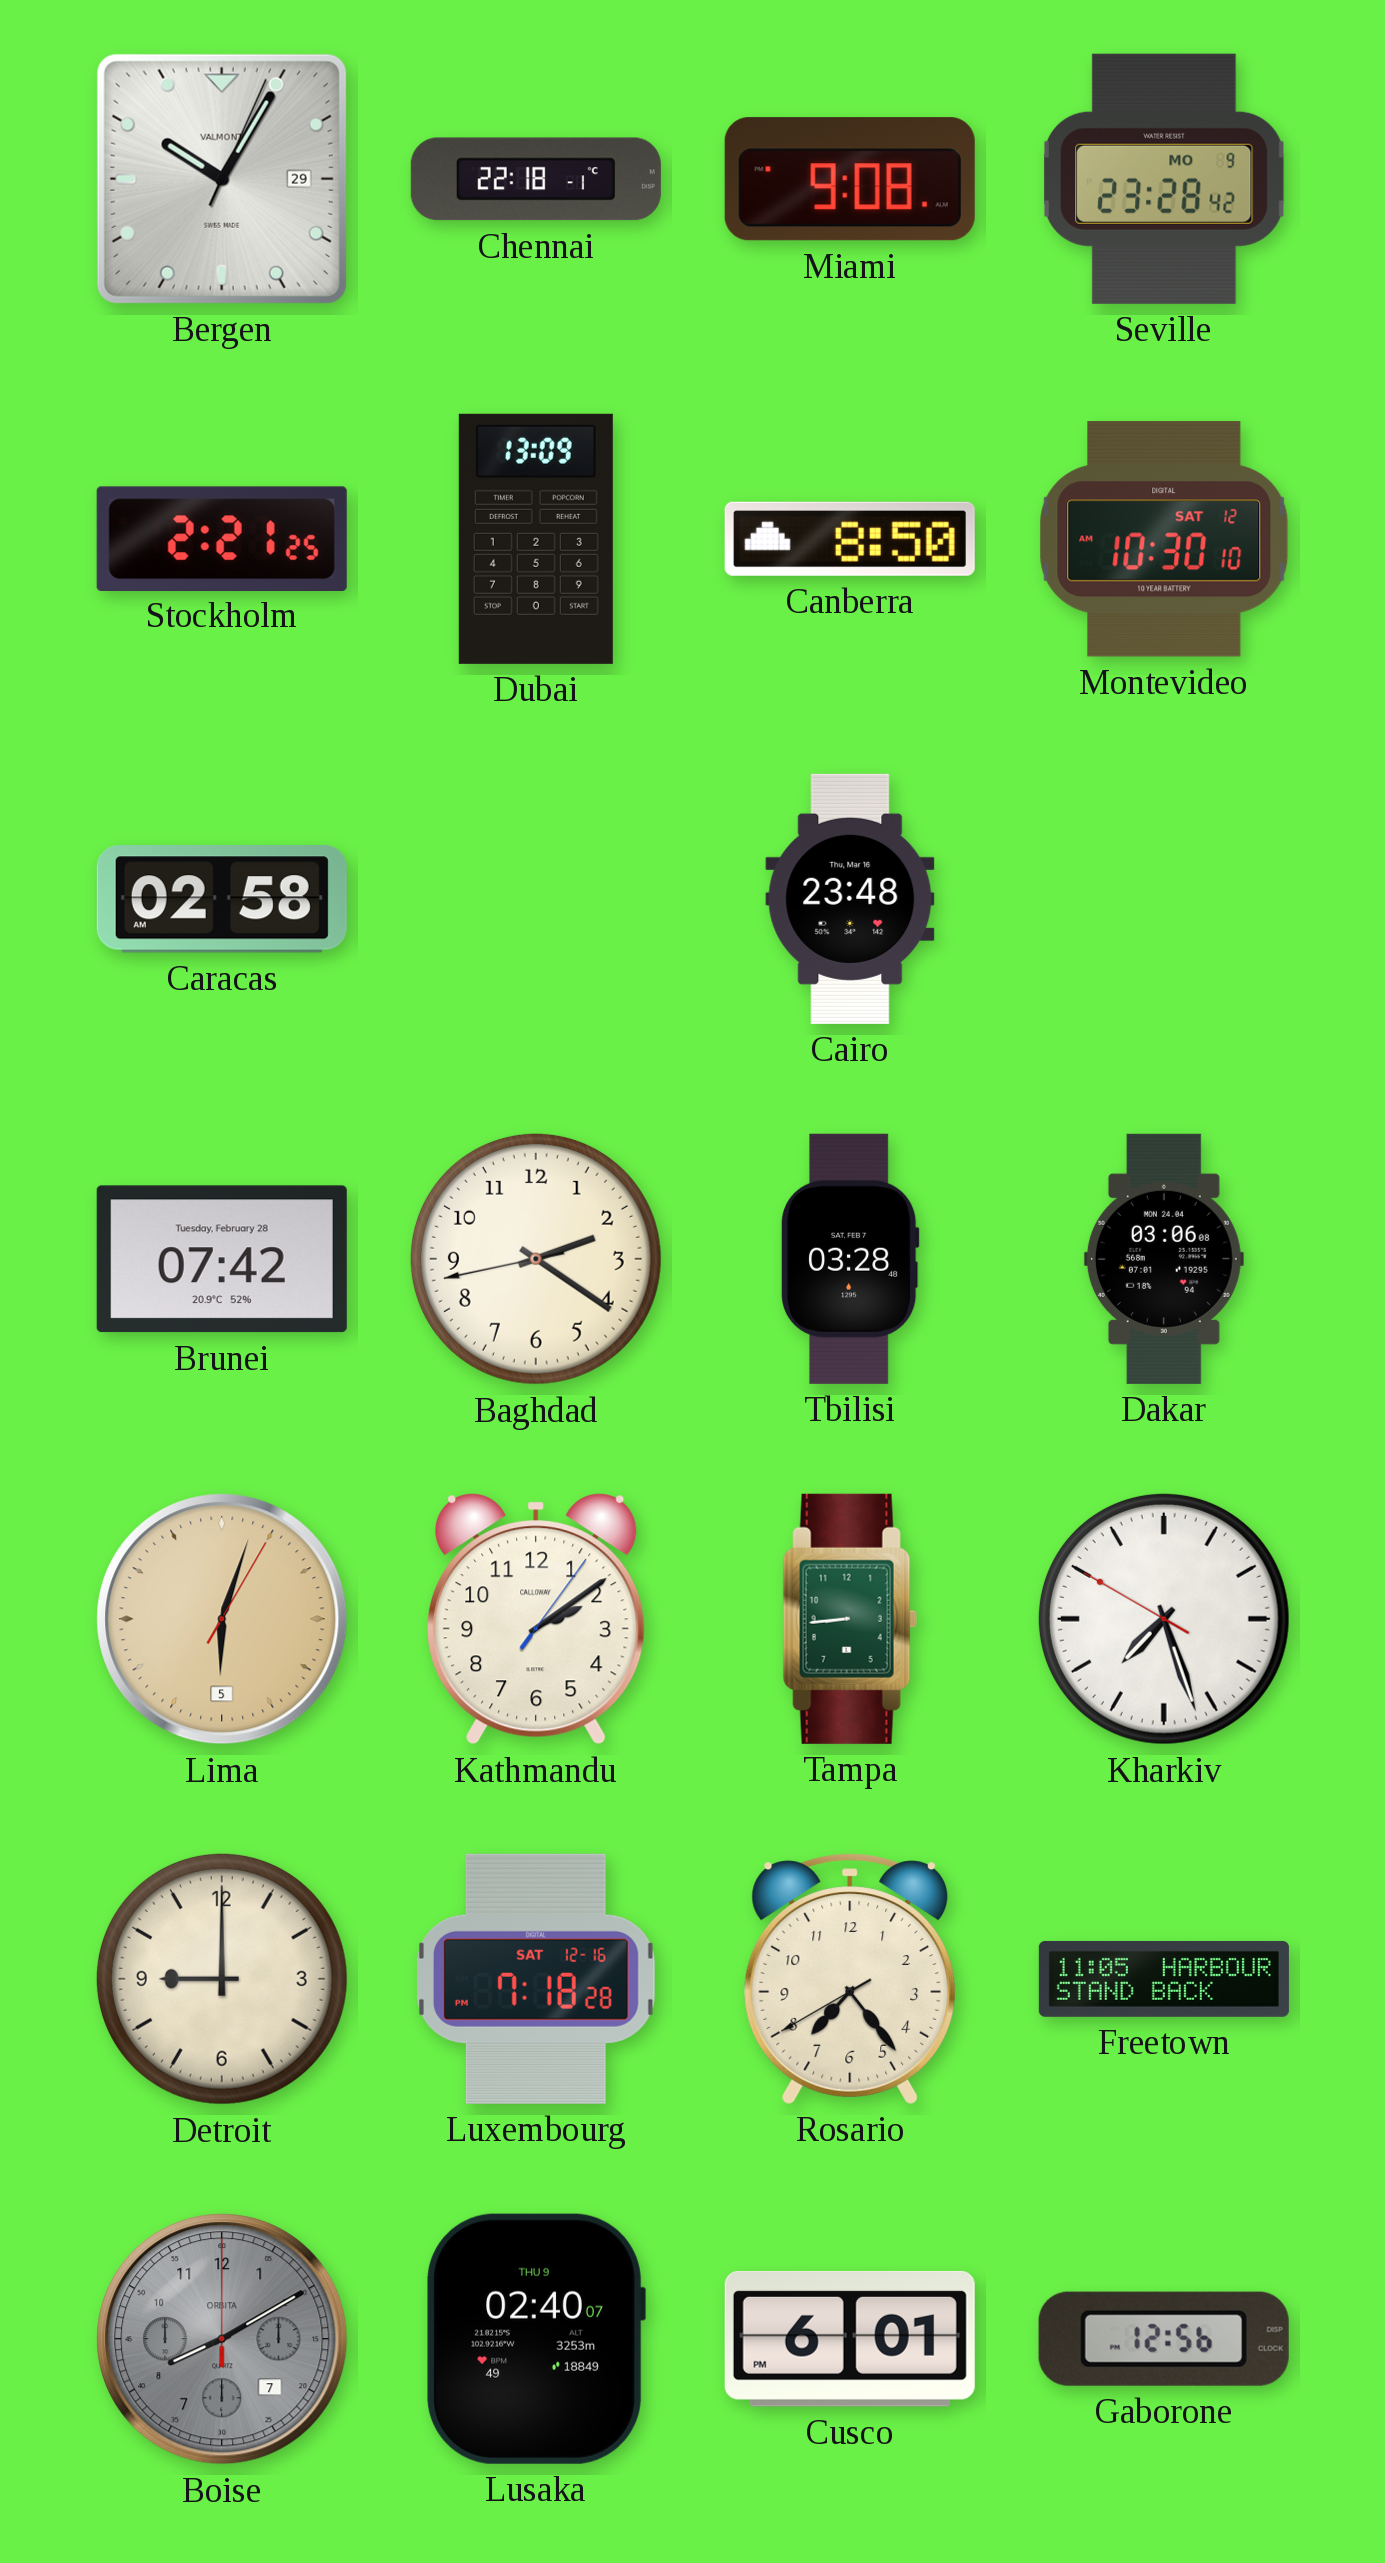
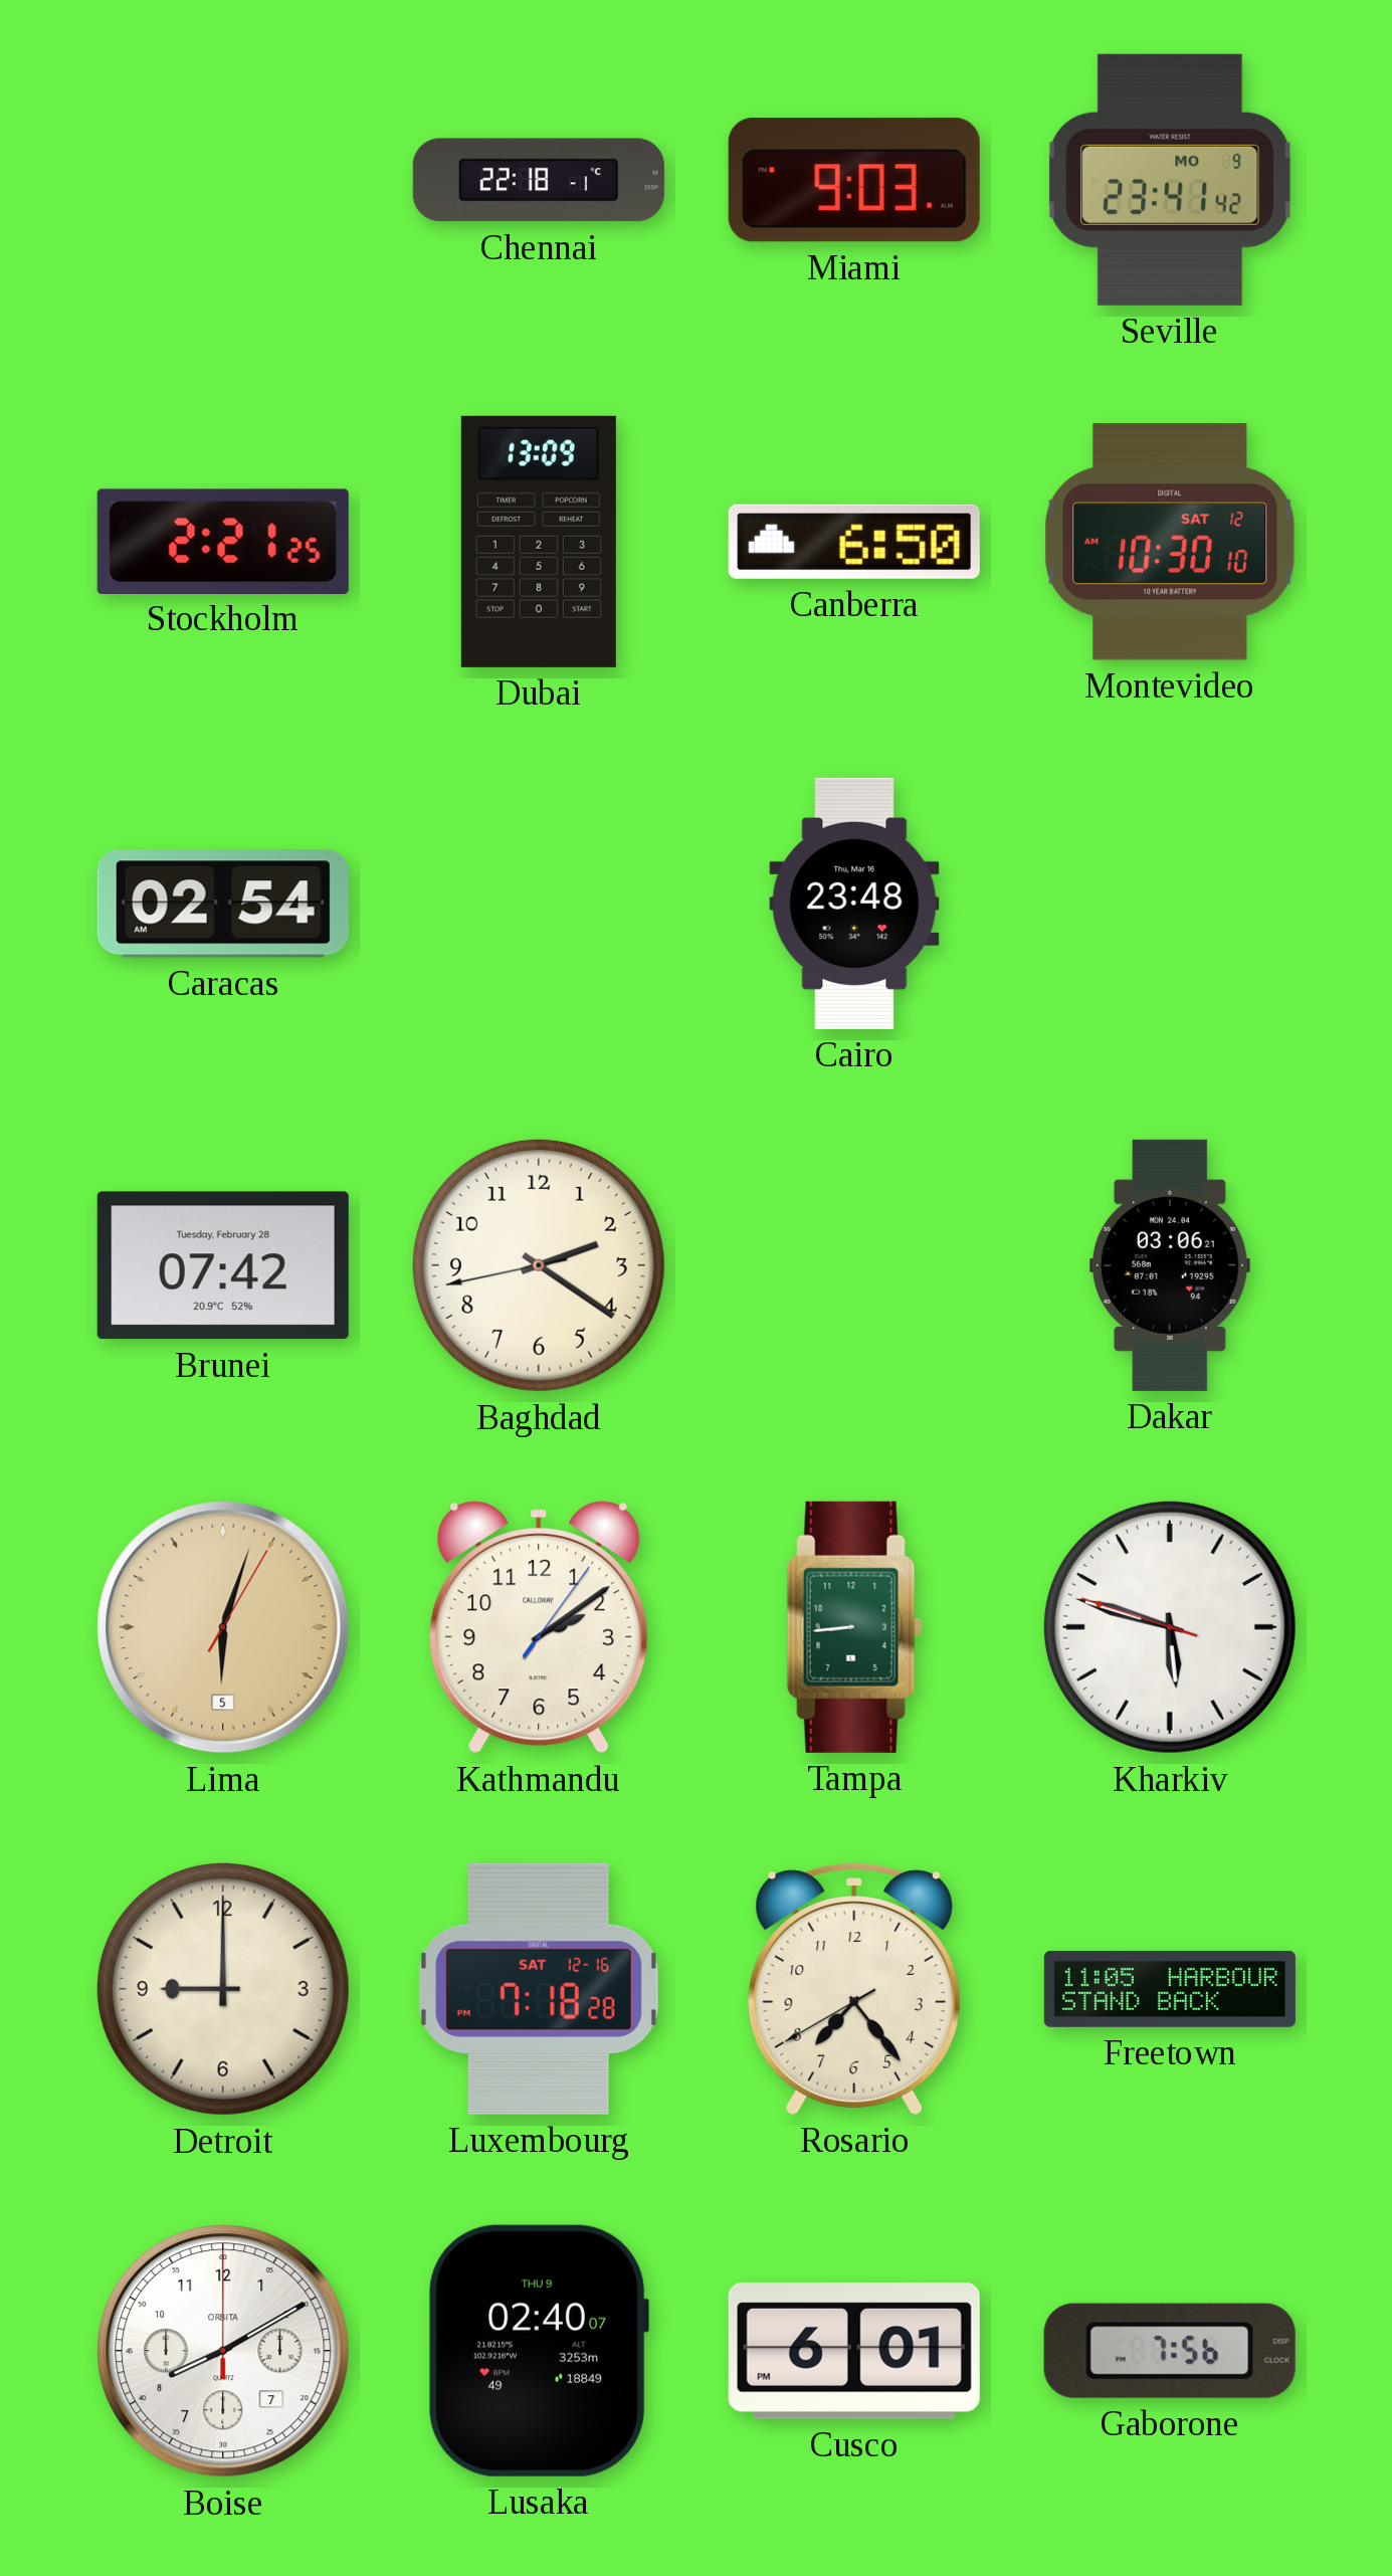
Bergen: 10:05 -> none
Miami: 9:08 -> 9:03
Seville: 23:28 -> 23:41
Canberra: 8:50 -> 6:50
Caracas: 02:58 -> 02:54
Tbilisi: 03:28 -> none
Dakar: 03:06:08 -> 03:06:21
Kharkiv: 7:26 -> 5:47
Boise dial: grey -> white
Gaborone: 12:56 -> 7:56
